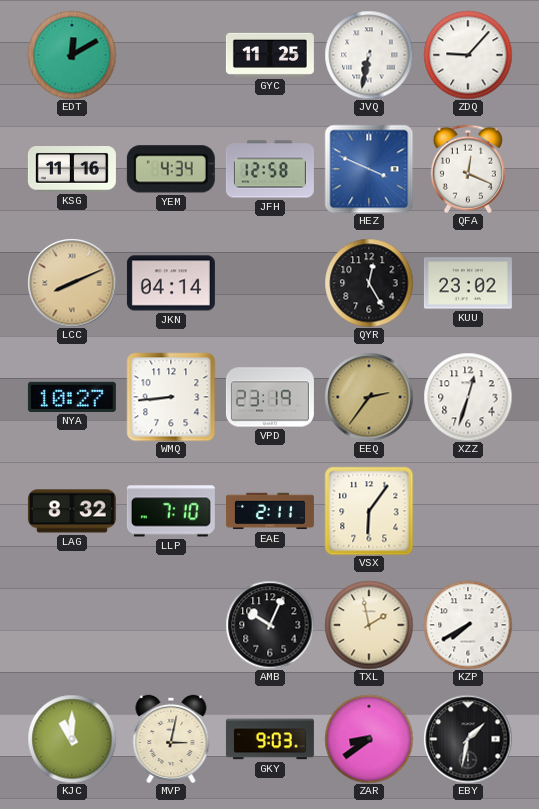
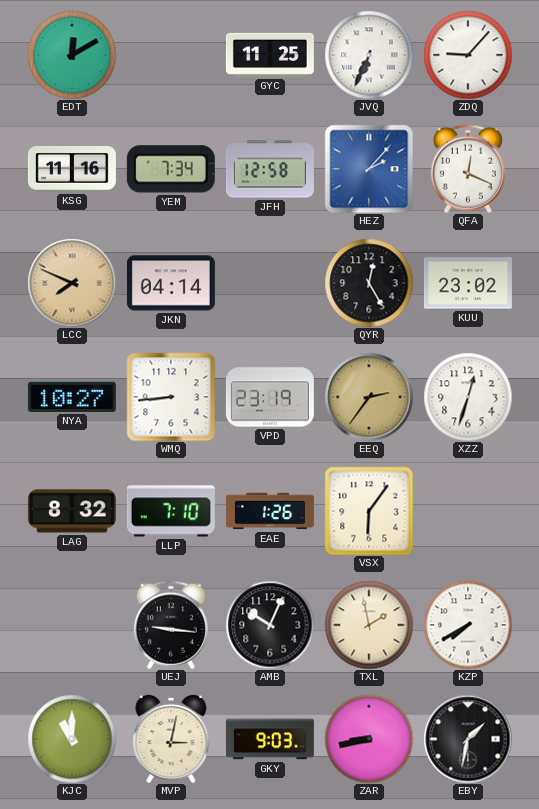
JVQ: 6:32 -> 6:34
YEM: 4:34 -> 7:34
HEZ: 3:49 -> 2:07
LCC: 8:11 -> 7:49
EAE: 2:11 -> 1:26
UEJ: none -> 9:16
ZAR: 8:39 -> 8:43
